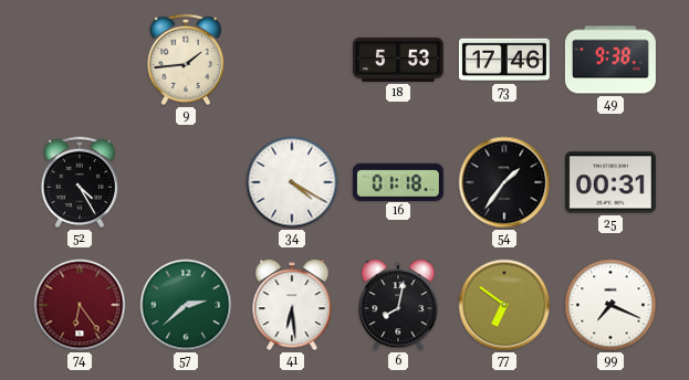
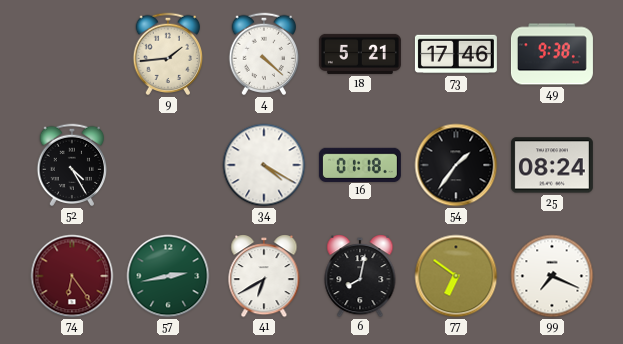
4: none -> 4:22
18: 5:53 -> 5:21
25: 00:31 -> 08:24
57: 2:38 -> 2:43
41: 6:29 -> 6:40
